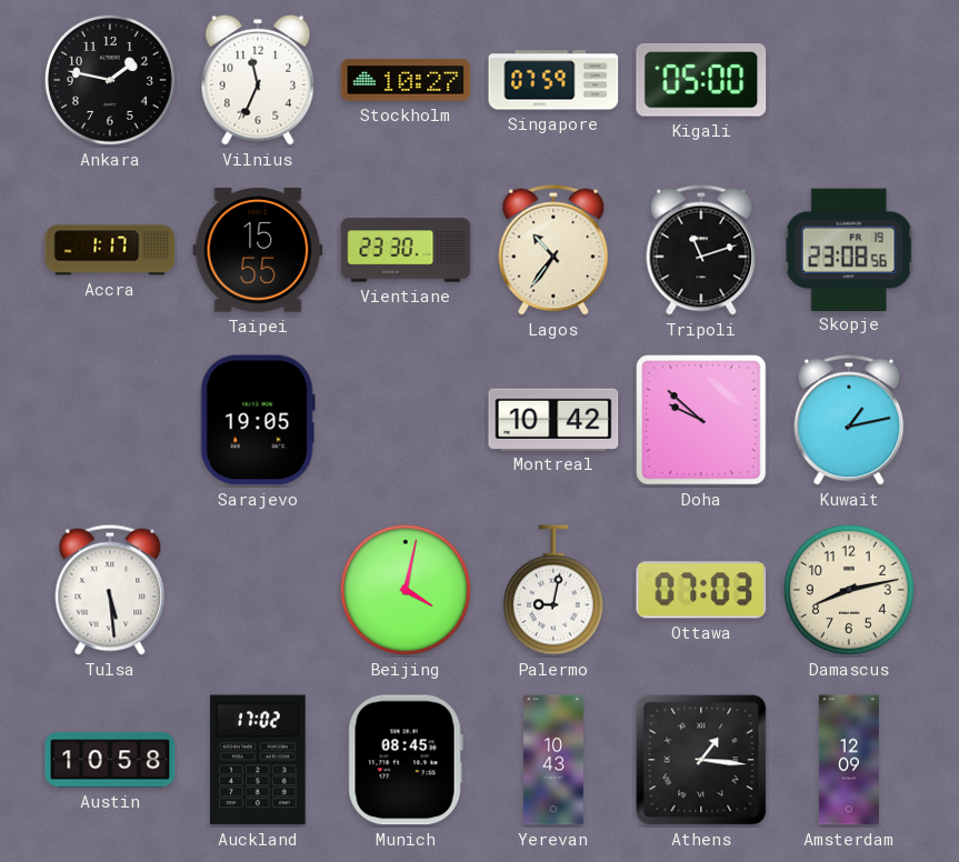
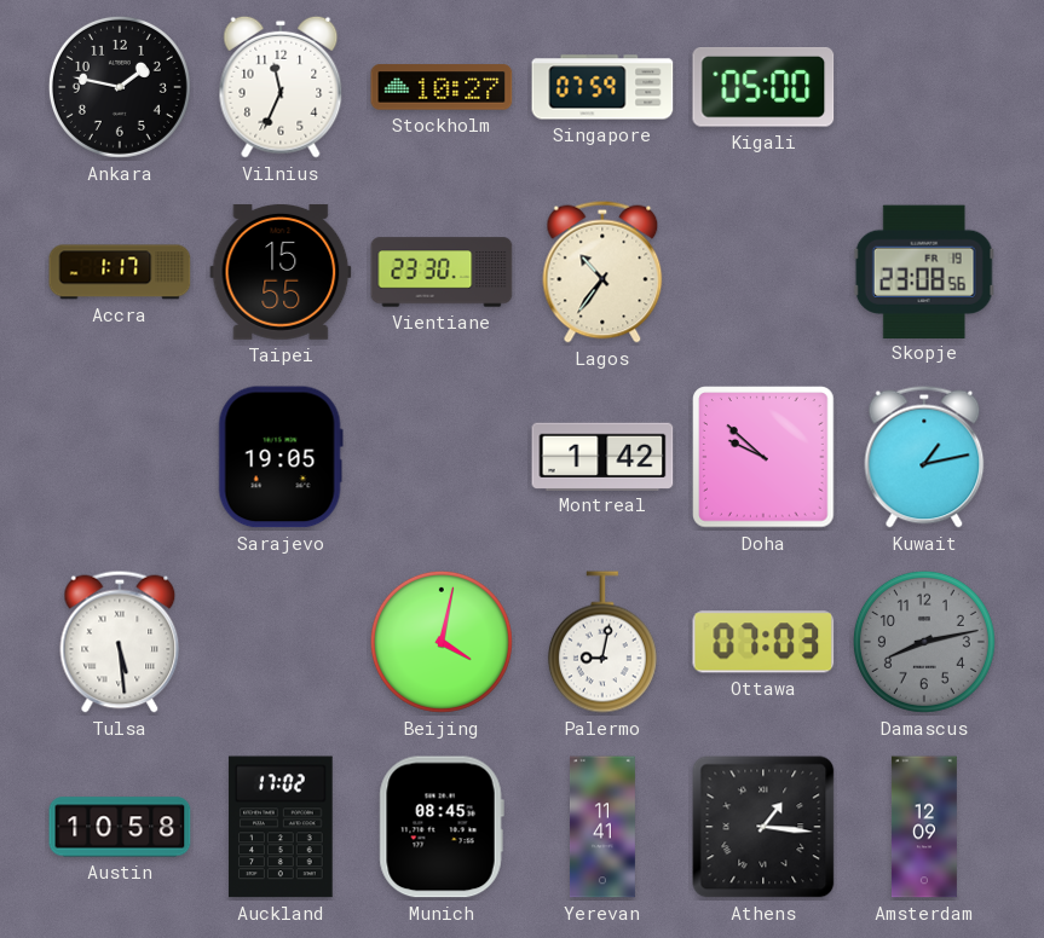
Tripoli: 11:12 -> none
Montreal: 10:42 -> 1:42
Damascus dial: cream -> grey
Yerevan: 10:43 -> 11:41
